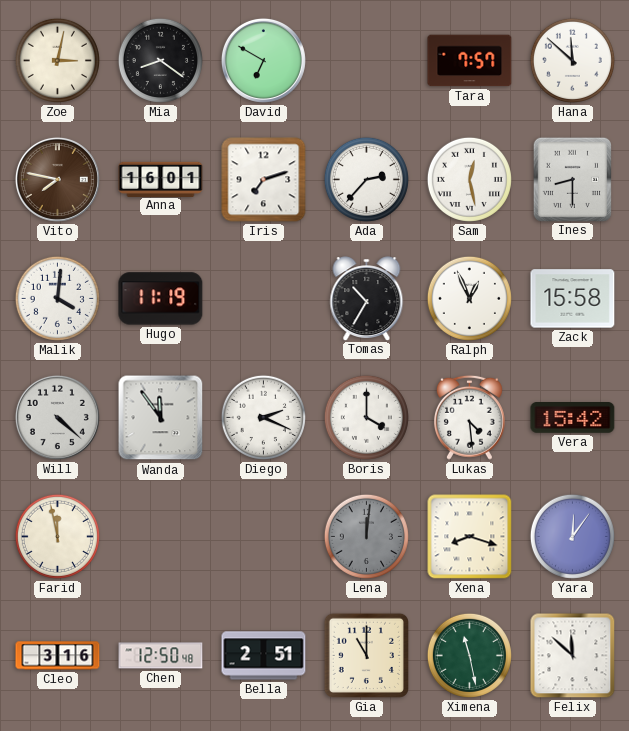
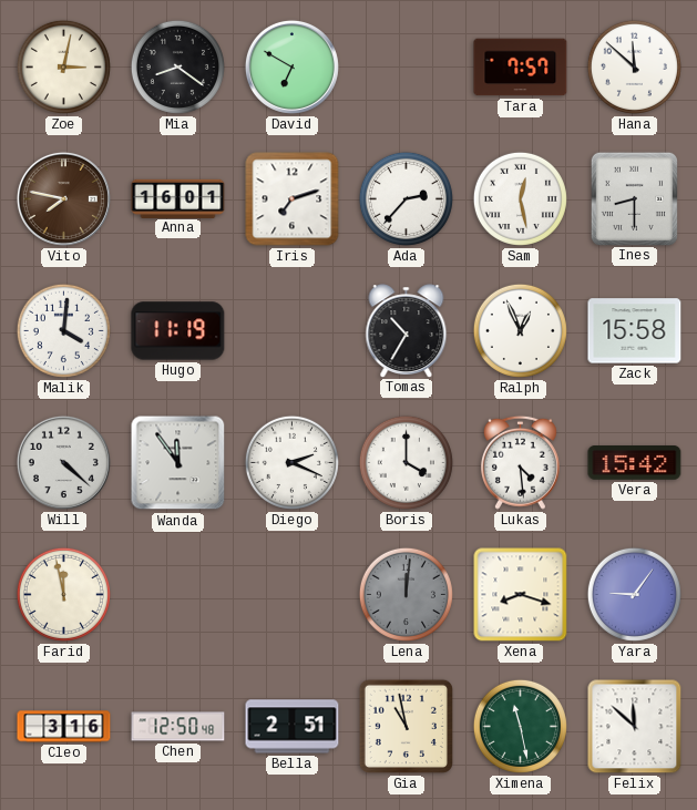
Yara: 12:06 -> 9:06
Gia: 11:00 -> 10:58
